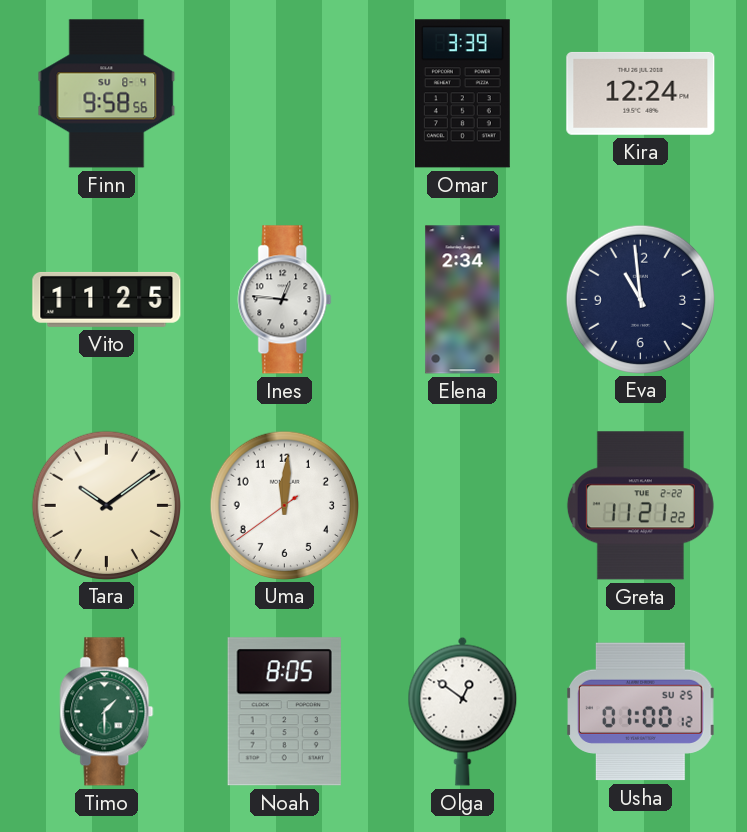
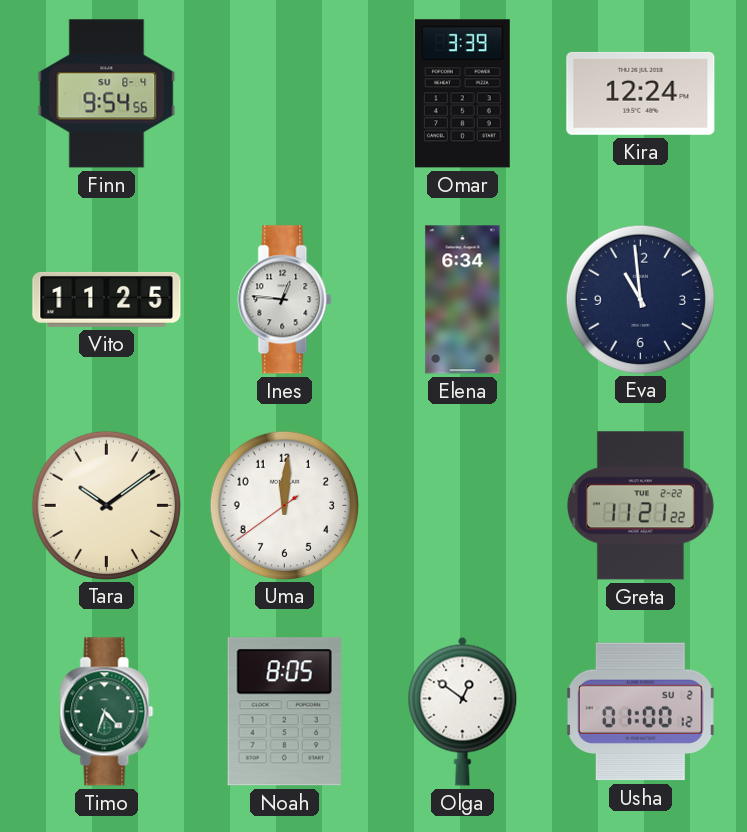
Finn: 9:58 -> 9:54
Elena: 2:34 -> 6:34
Timo: 1:30 -> 4:33
Usha date: SU 25 -> SU 2
